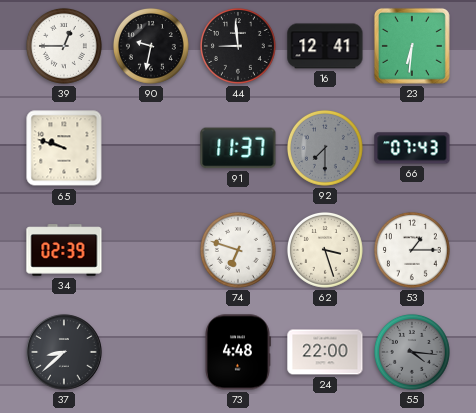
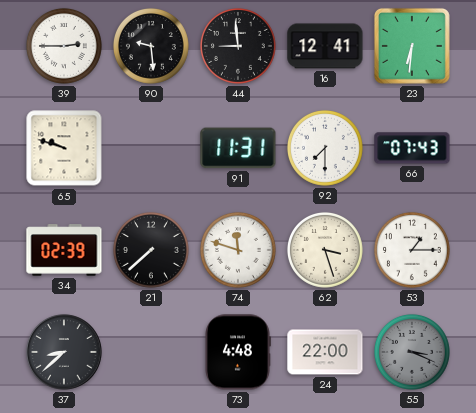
39: 12:45 -> 2:45
90: 9:32 -> 9:29
91: 11:37 -> 11:31
92 dial: grey -> white
21: none -> 7:38
74: 6:48 -> 11:48
55: 4:16 -> 3:19
